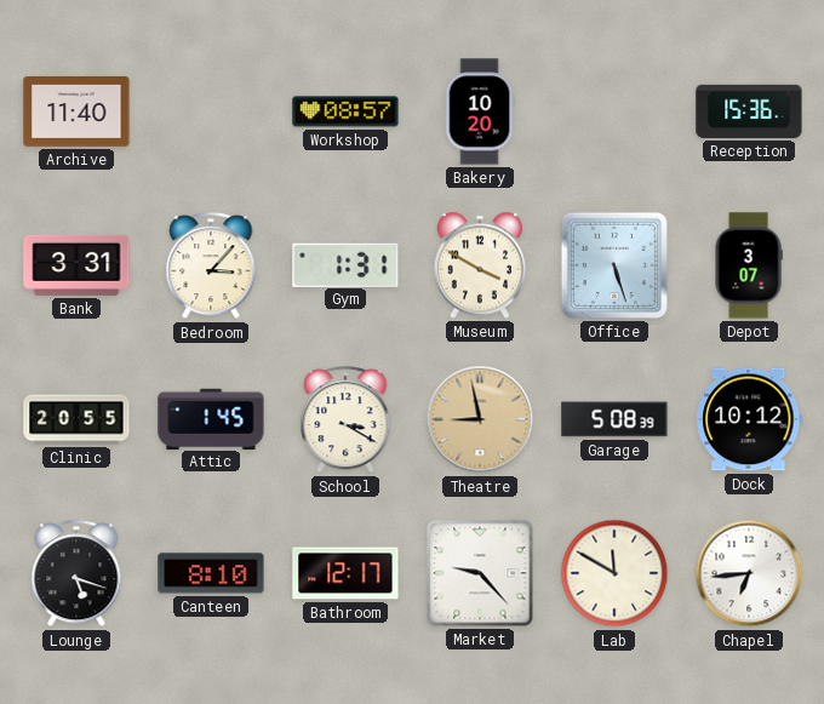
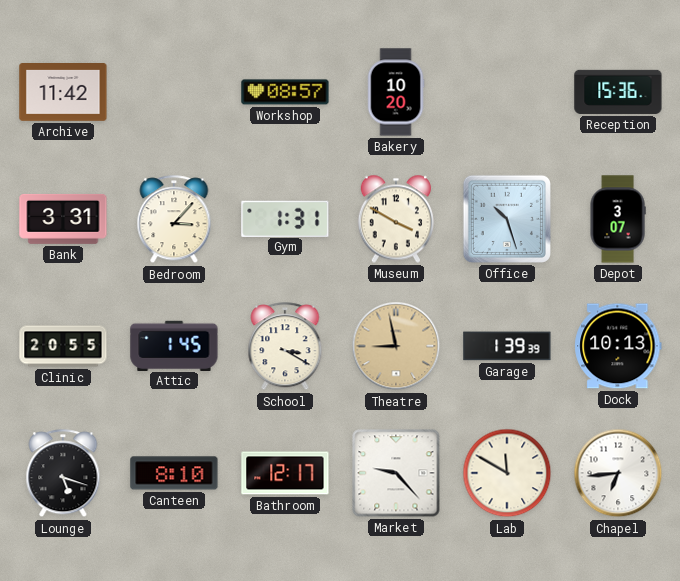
Archive: 11:40 -> 11:42
Office: 5:27 -> 10:27
Garage: 5:08 -> 1:39
Dock: 10:12 -> 10:13
